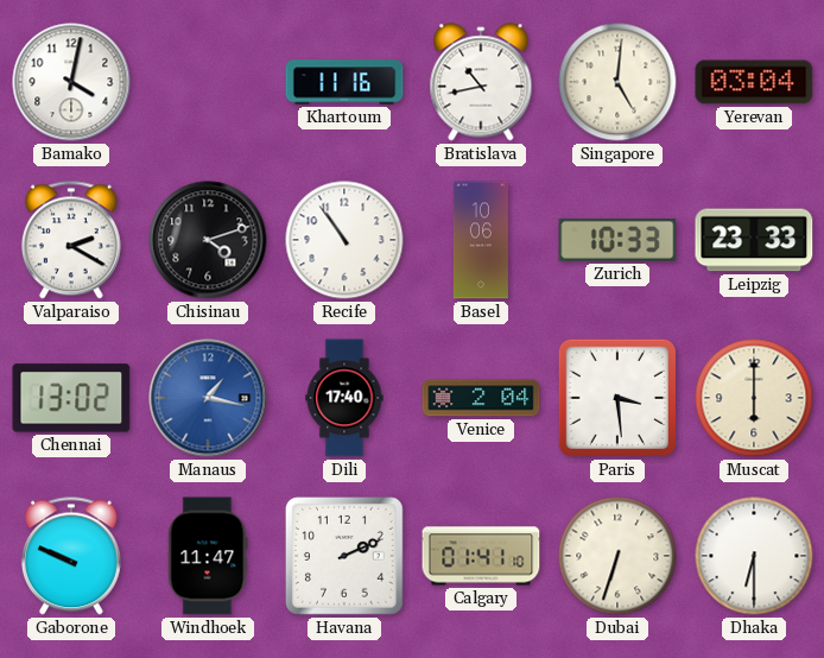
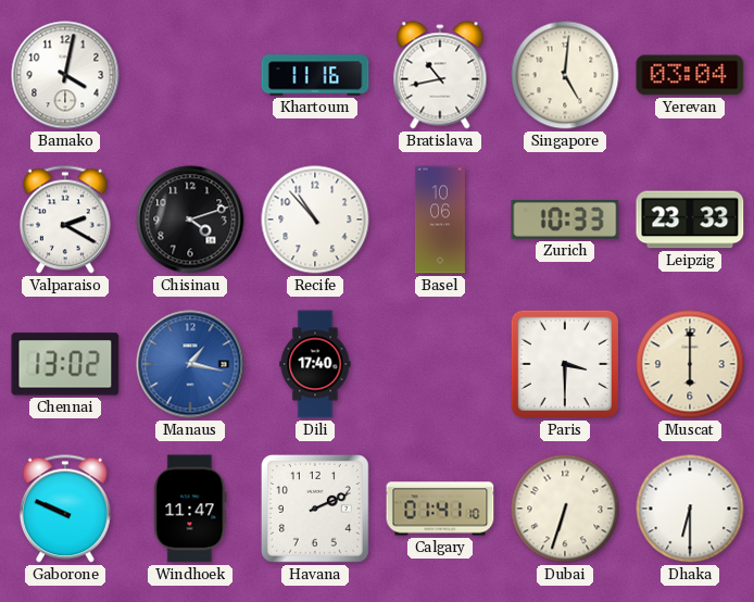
Recife: 10:54 -> 10:53
Venice: 2:04 -> none
Paris: 3:29 -> 3:30
